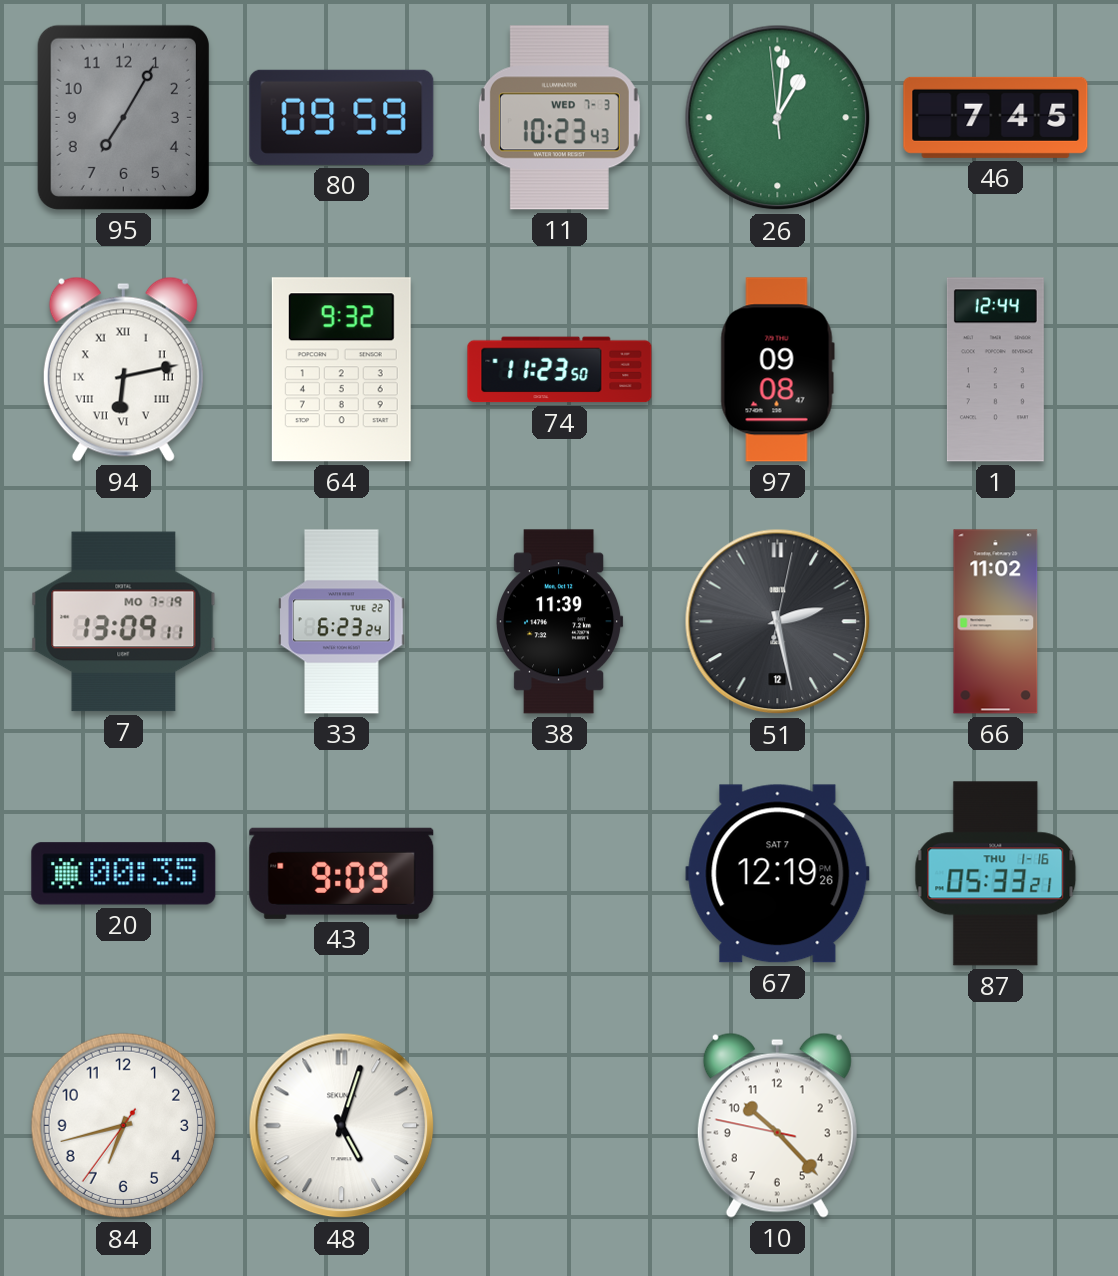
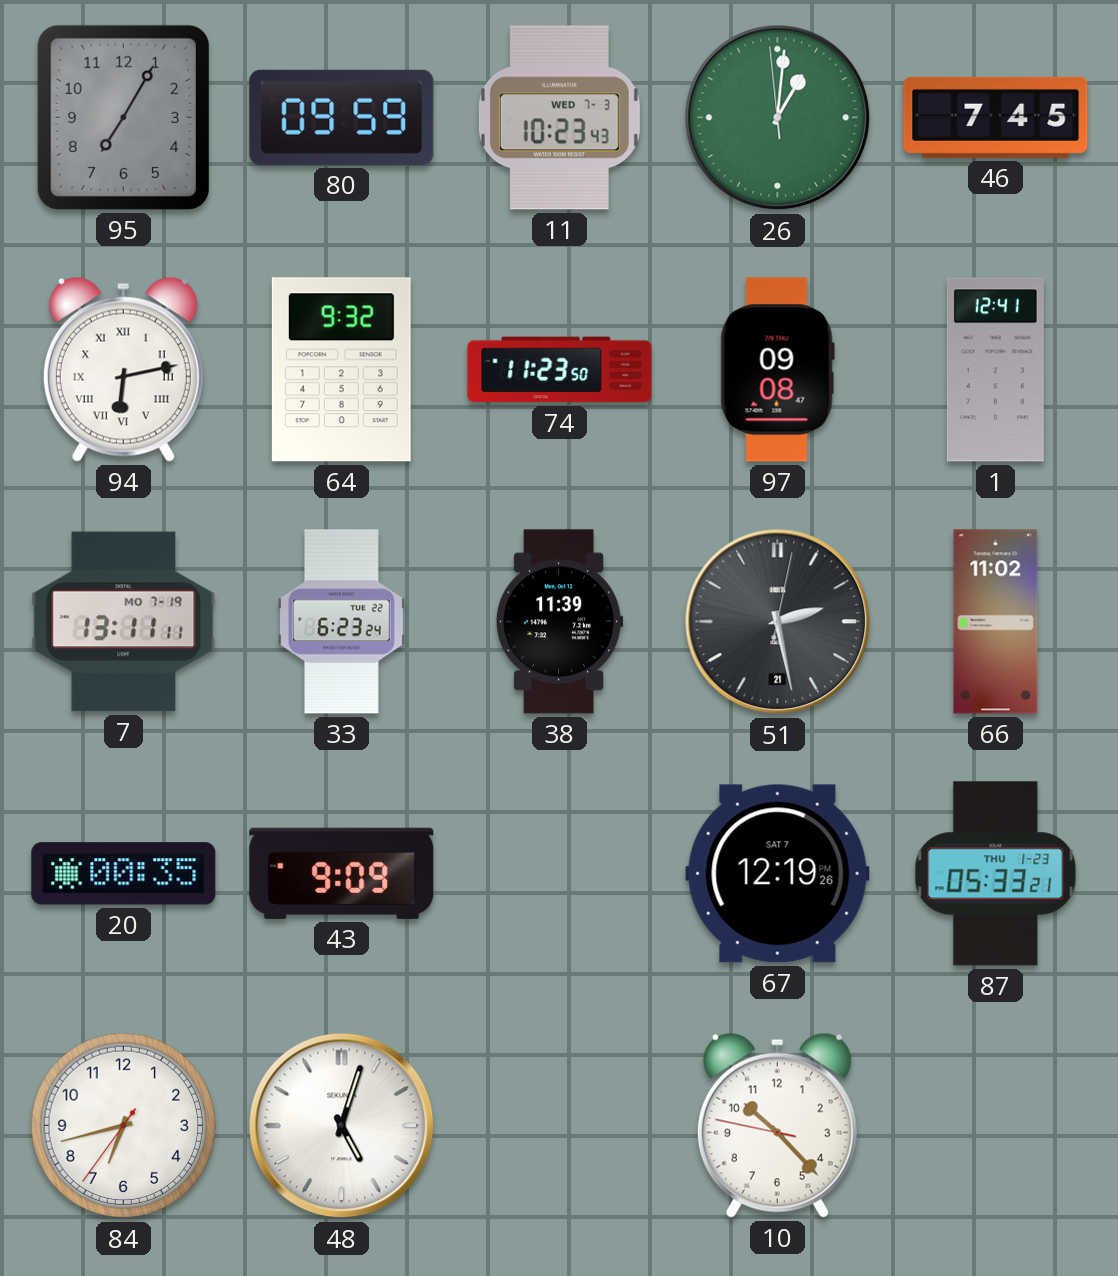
1: 12:44 -> 12:41
7: 13:09 -> 13:11
51 date: 12 -> 21
87 date: THU 1-16 -> THU 1-23
